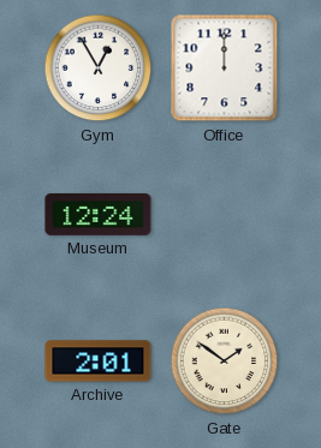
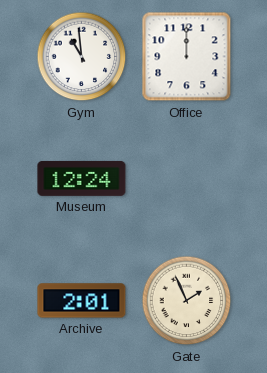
Gym: 12:55 -> 10:59
Gate: 1:51 -> 1:56
